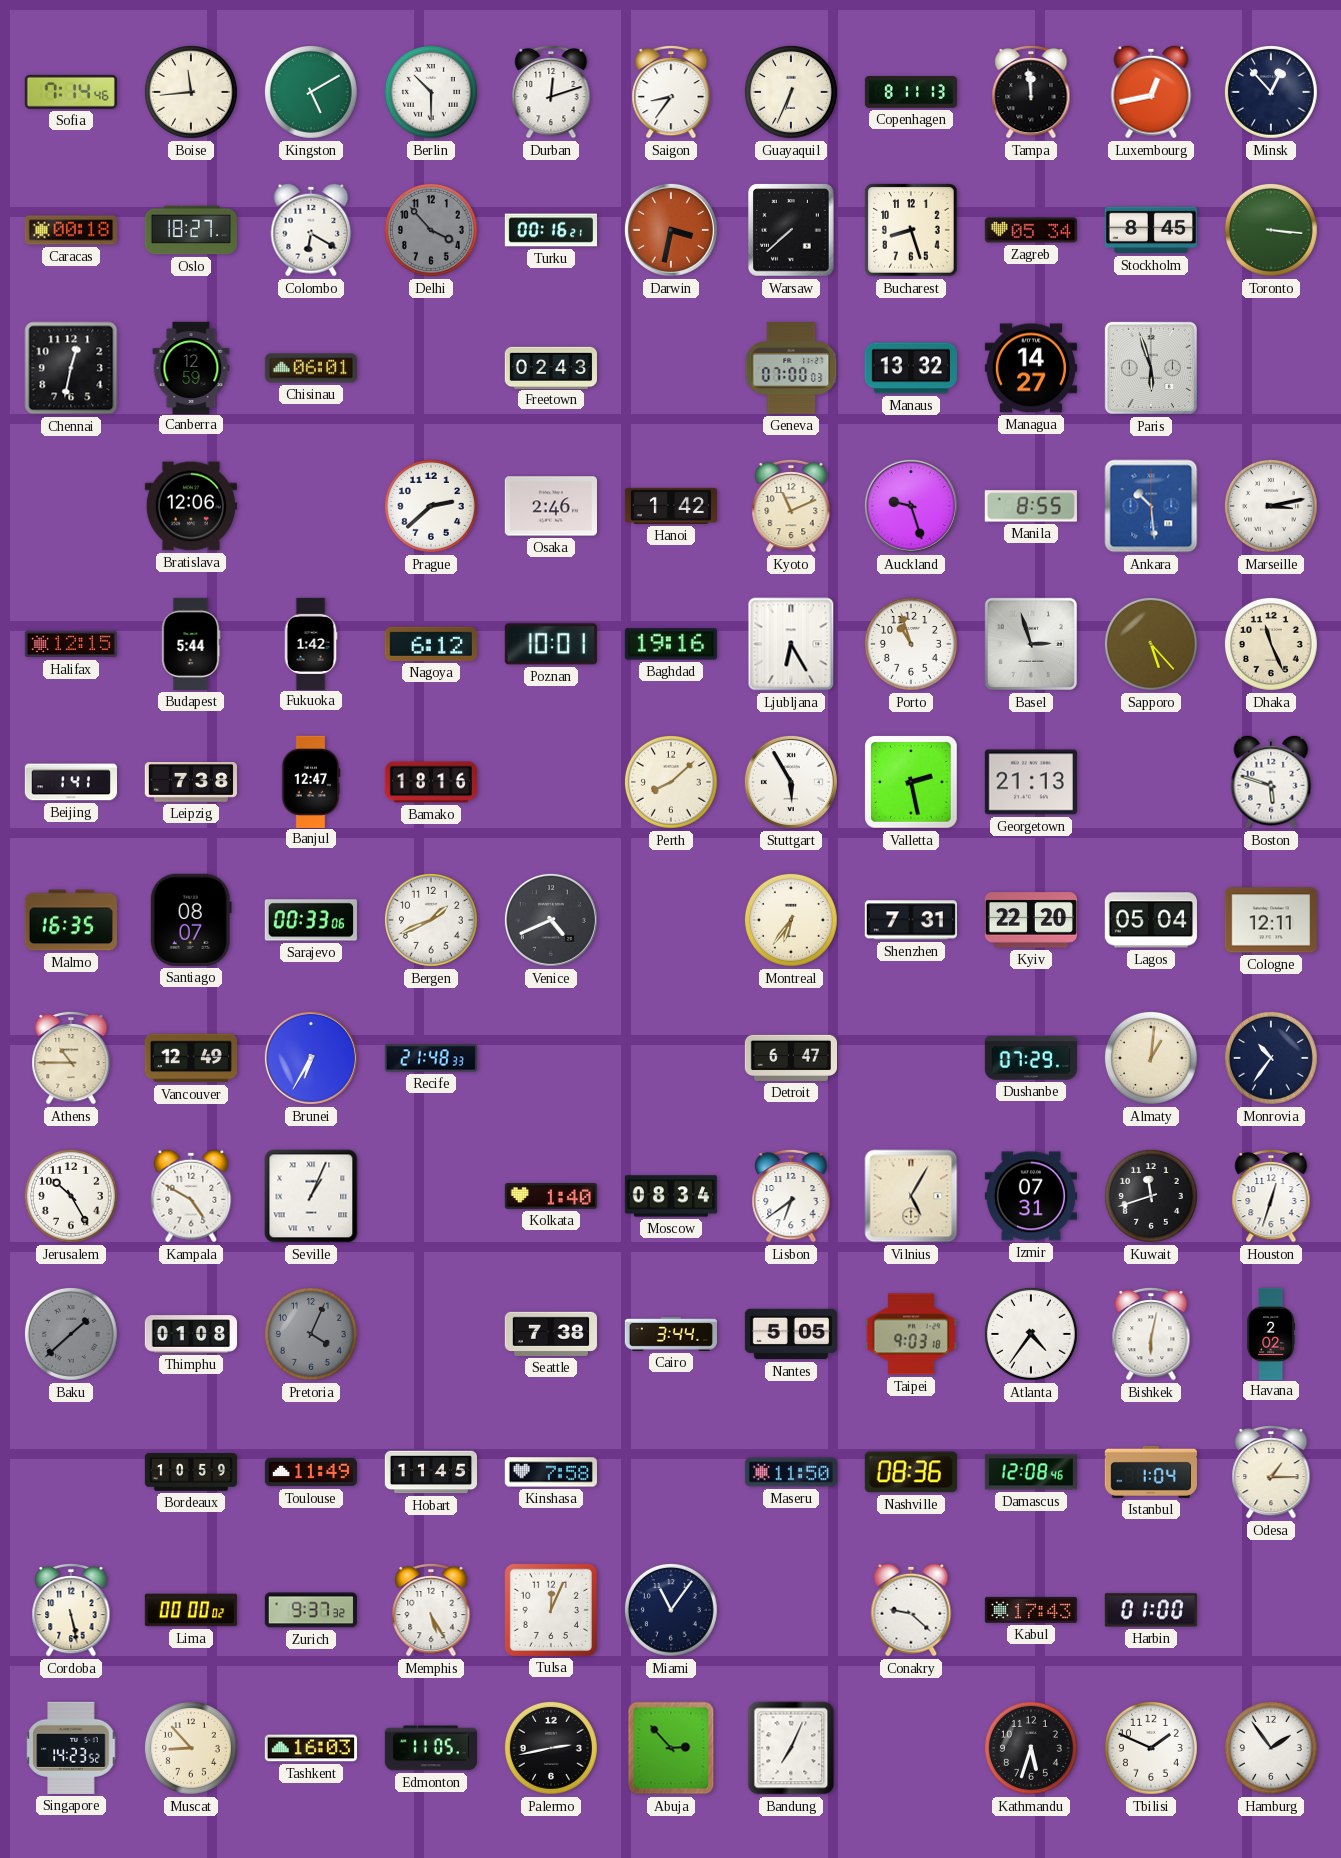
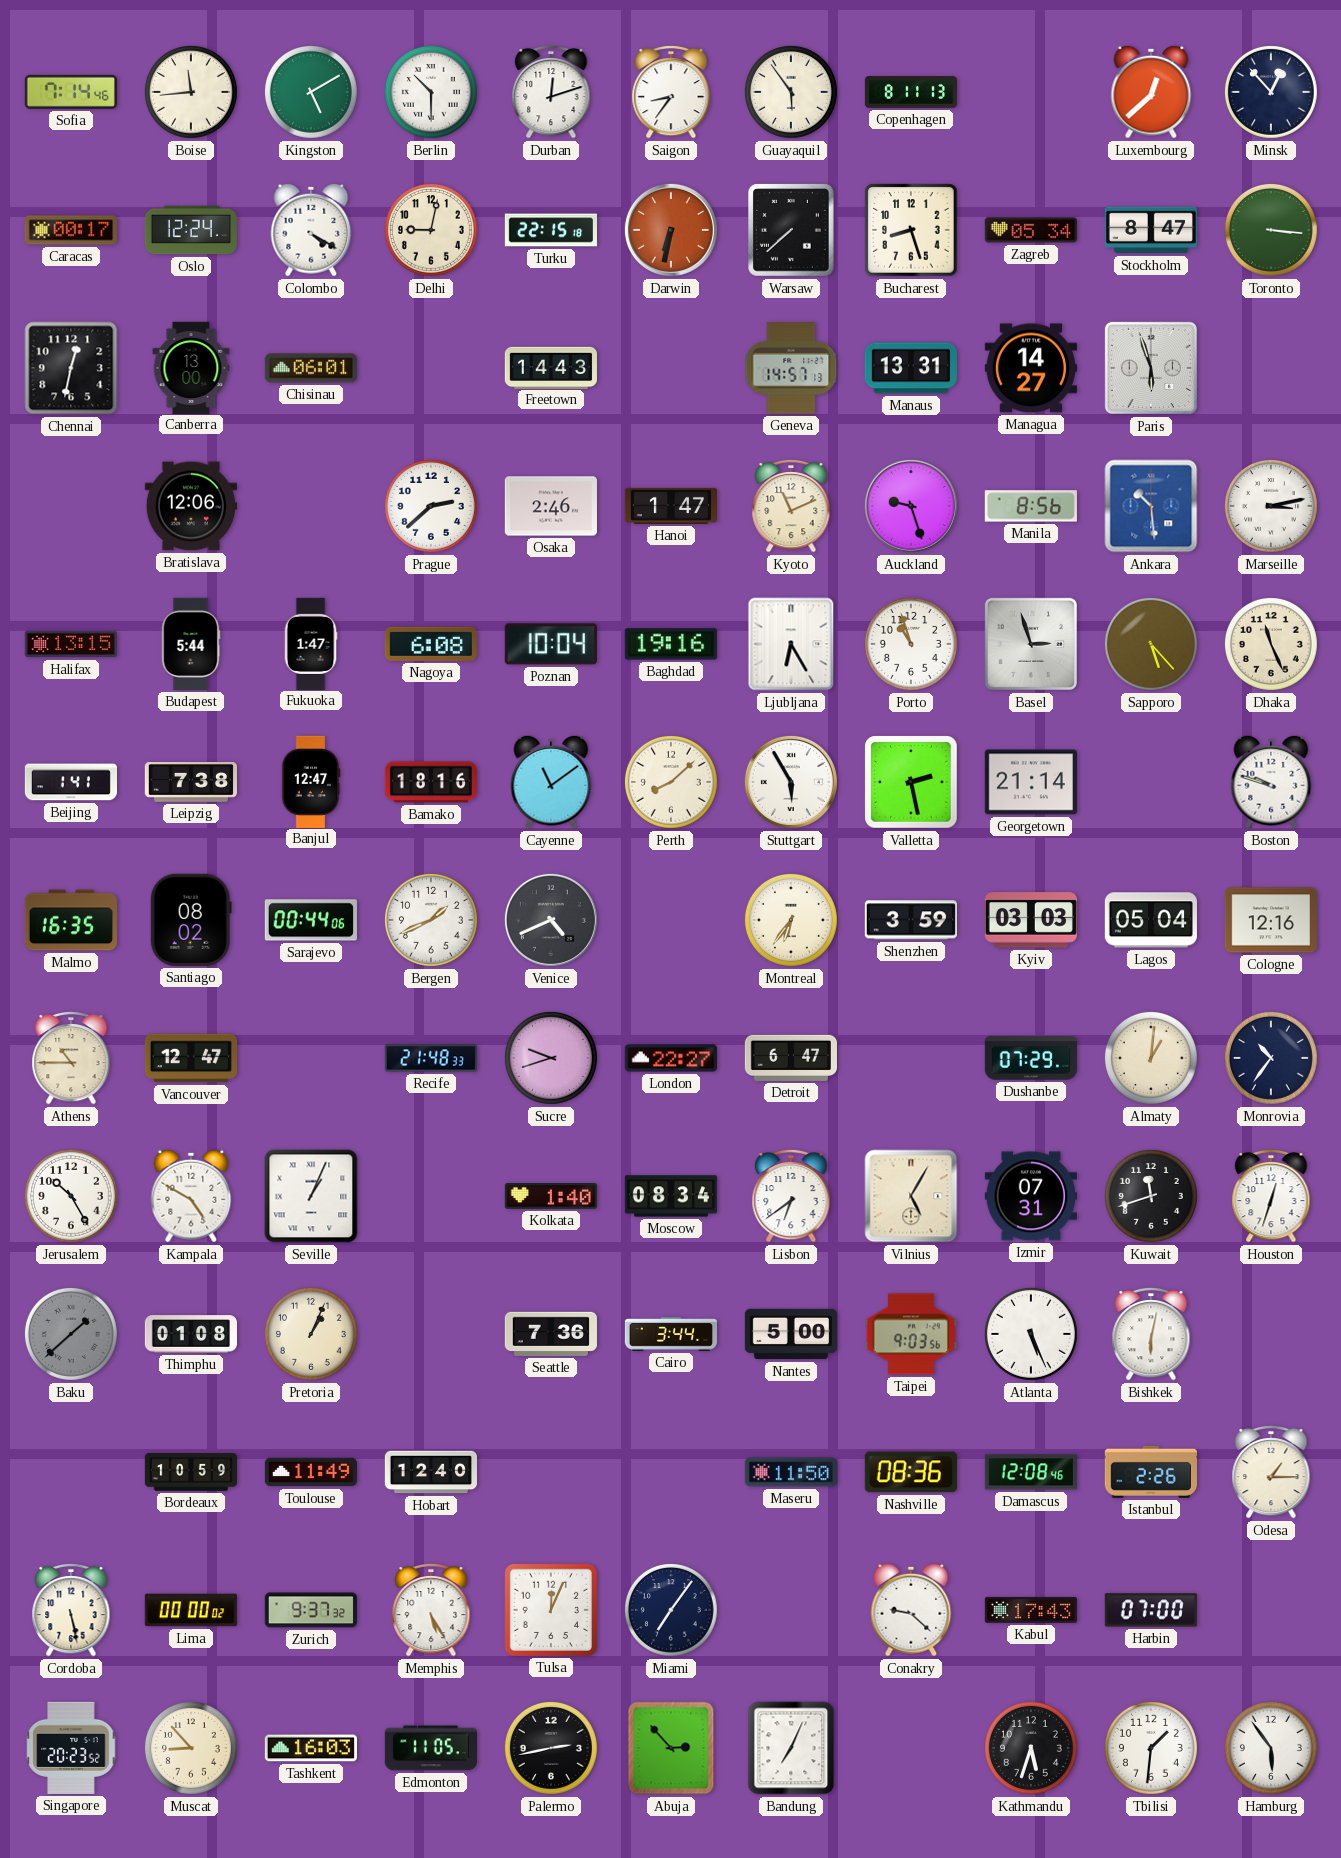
Guayaquil: 6:34 -> 5:54
Tampa: 11:59 -> none
Luxembourg: 12:43 -> 12:38
Caracas: 00:18 -> 00:17
Oslo: 18:27 -> 12:24
Colombo: 6:20 -> 4:20
Delhi: 3:53 -> 9:02
Delhi dial: grey -> cream
Turku: 00:16 -> 22:15
Darwin: 3:32 -> 6:32
Stockholm: 8:45 -> 8:47
Canberra: 12:59 -> 13:00
Freetown: 02:43 -> 14:43
Geneva: 07:00 -> 14:57
Manaus: 13:32 -> 13:31
Hanoi: 1:42 -> 1:47
Manila: 8:55 -> 8:56
Halifax: 12:15 -> 13:15
Fukuoka: 1:42 -> 1:47
Nagoya: 6:12 -> 6:08
Poznan: 10:01 -> 10:04
Cayenne: none -> 11:09
Georgetown: 21:13 -> 21:14
Boston: 5:48 -> 9:48
Santiago: 08:07 -> 08:02
Sarajevo: 00:33 -> 00:44
Shenzhen: 7:31 -> 3:59
Kyiv: 22:20 -> 03:03
Cologne: 12:11 -> 12:16
Vancouver: 12:49 -> 12:47
Brunei: 6:35 -> none
Sucre: none -> 9:42
London: none -> 22:27
Pretoria: 4:04 -> 1:04
Pretoria dial: grey -> cream
Seattle: 7:38 -> 7:36
Nantes: 5:05 -> 5:00
Taipei: 9:03:18 -> 9:03:56
Atlanta: 4:36 -> 5:26
Havana: 2:02 -> none
Hobart: 11:45 -> 12:40
Kinshasa: 7:58 -> none
Istanbul: 1:04 -> 2:26
Miami: 11:06 -> 7:06
Harbin: 01:00 -> 07:00
Singapore: 14:23 -> 20:23
Tbilisi: 1:49 -> 1:31
Hamburg: 1:54 -> 5:54
